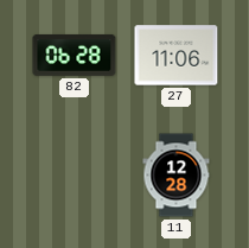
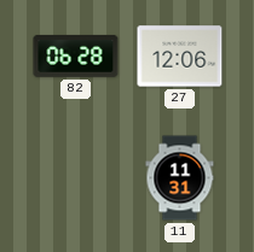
27: 11:06 -> 12:06
11: 12:28 -> 11:31
